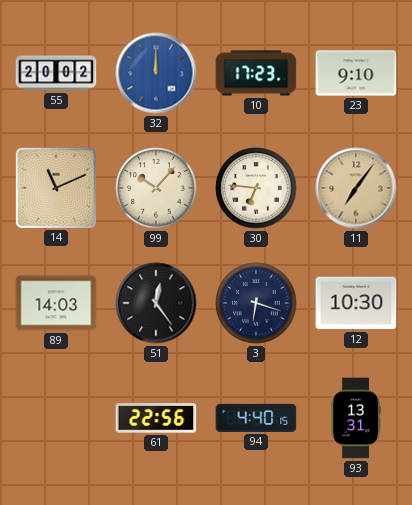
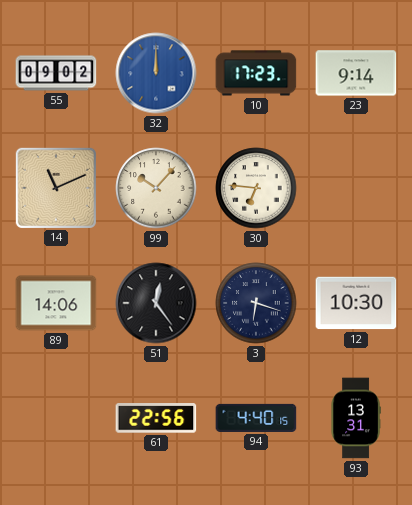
55: 20:02 -> 09:02
23: 9:10 -> 9:14
11: 7:06 -> none
89: 14:03 -> 14:06
